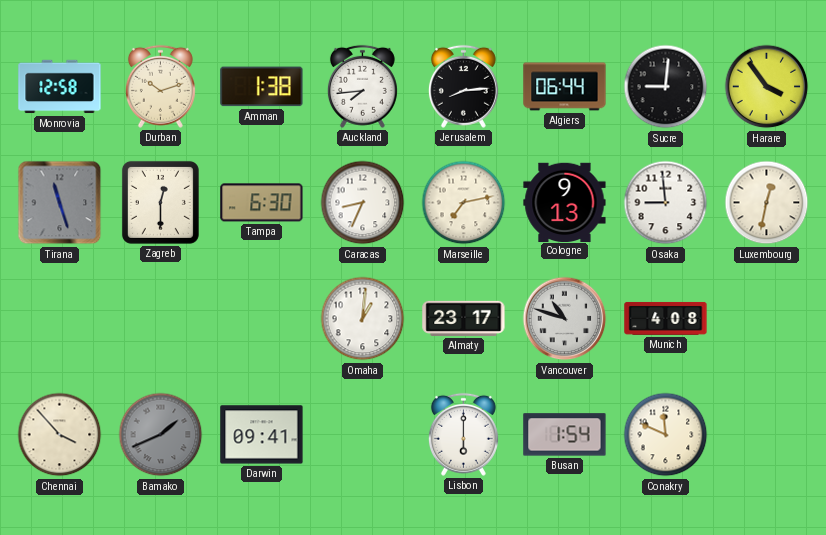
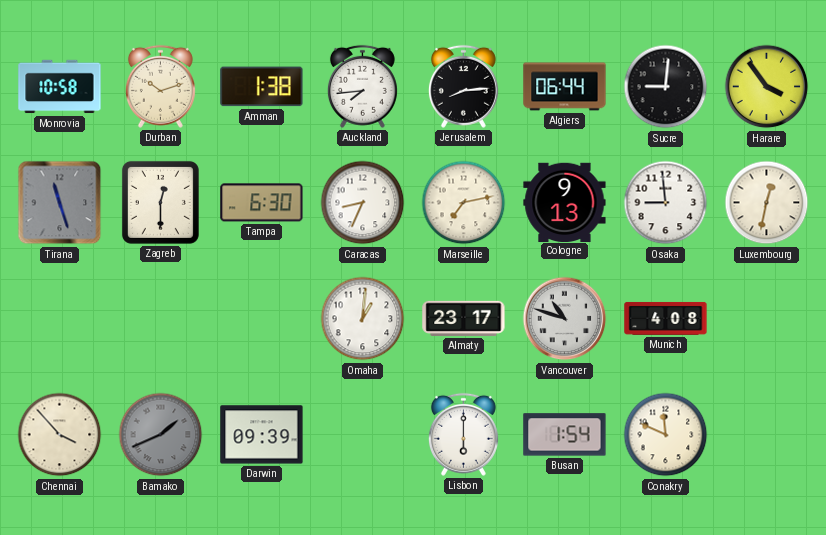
Monrovia: 12:58 -> 10:58
Darwin: 09:41 -> 09:39
